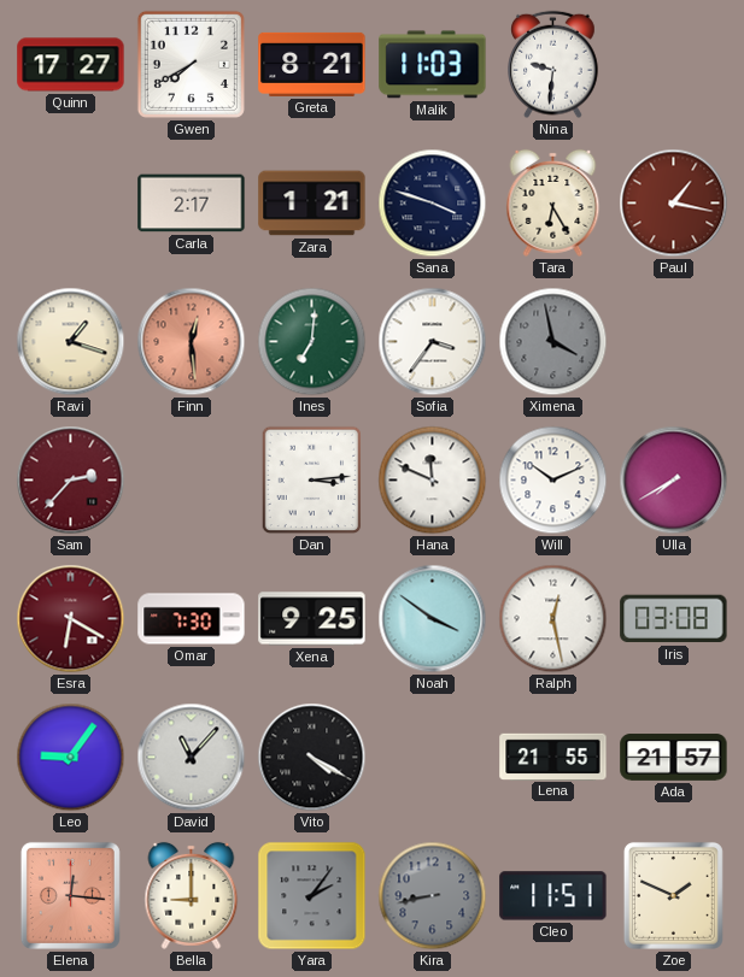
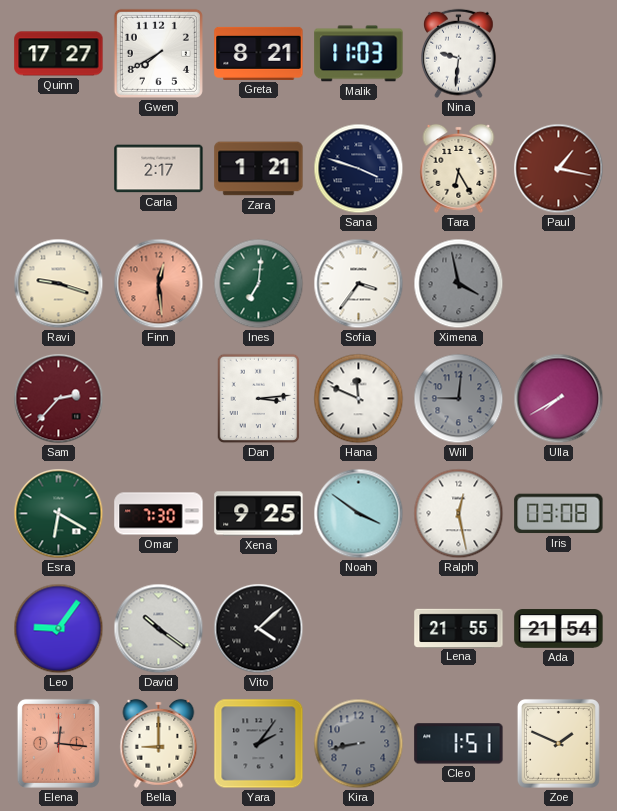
Ravi: 1:18 -> 9:18
Will: 10:11 -> 9:01
Will dial: white -> grey
Esra dial: burgundy -> green
David: 11:07 -> 10:21
Vito: 4:20 -> 4:08
Ada: 21:57 -> 21:54
Cleo: 11:51 -> 1:51
